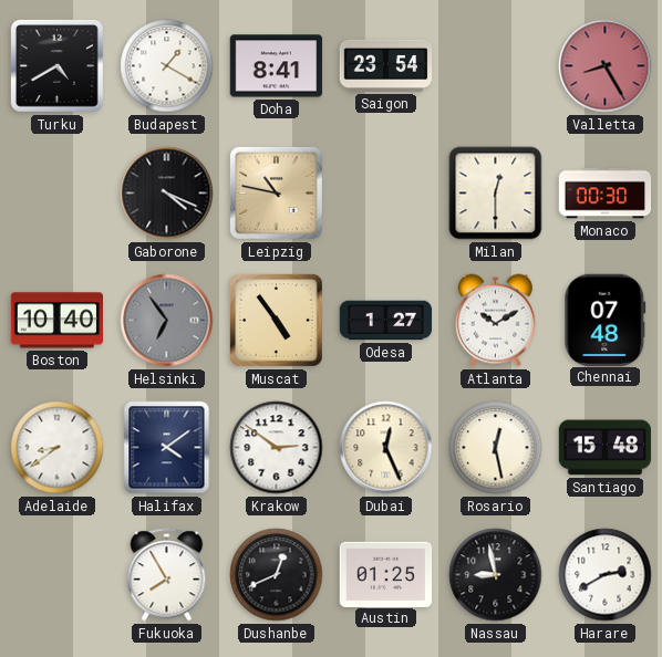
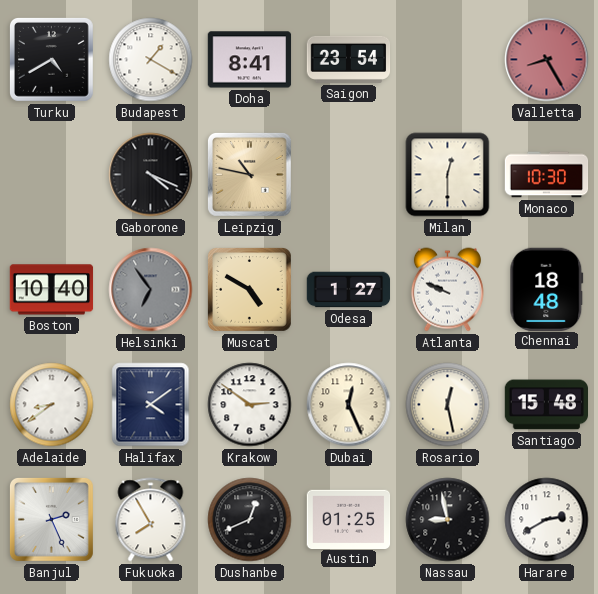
Monaco: 00:30 -> 10:30
Muscat: 4:54 -> 4:50
Atlanta: 10:10 -> 9:49
Chennai: 07:48 -> 18:48
Banjul: none -> 2:26
